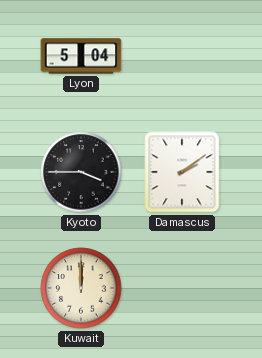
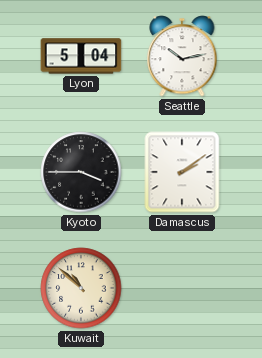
Seattle: none -> 10:13
Kuwait: 12:00 -> 10:52
